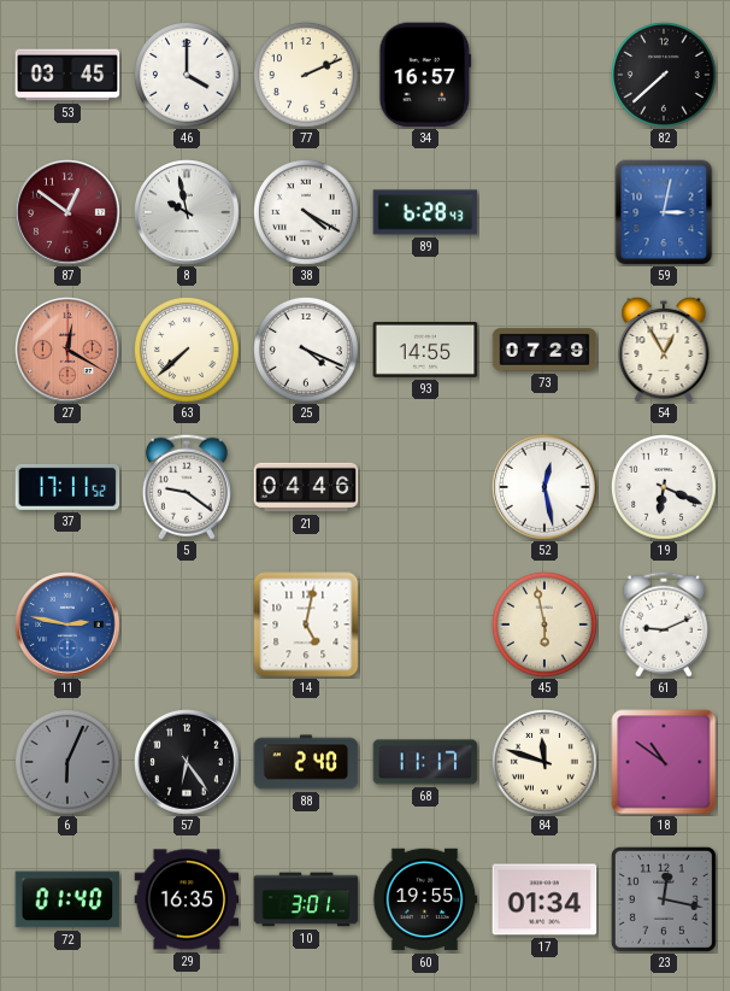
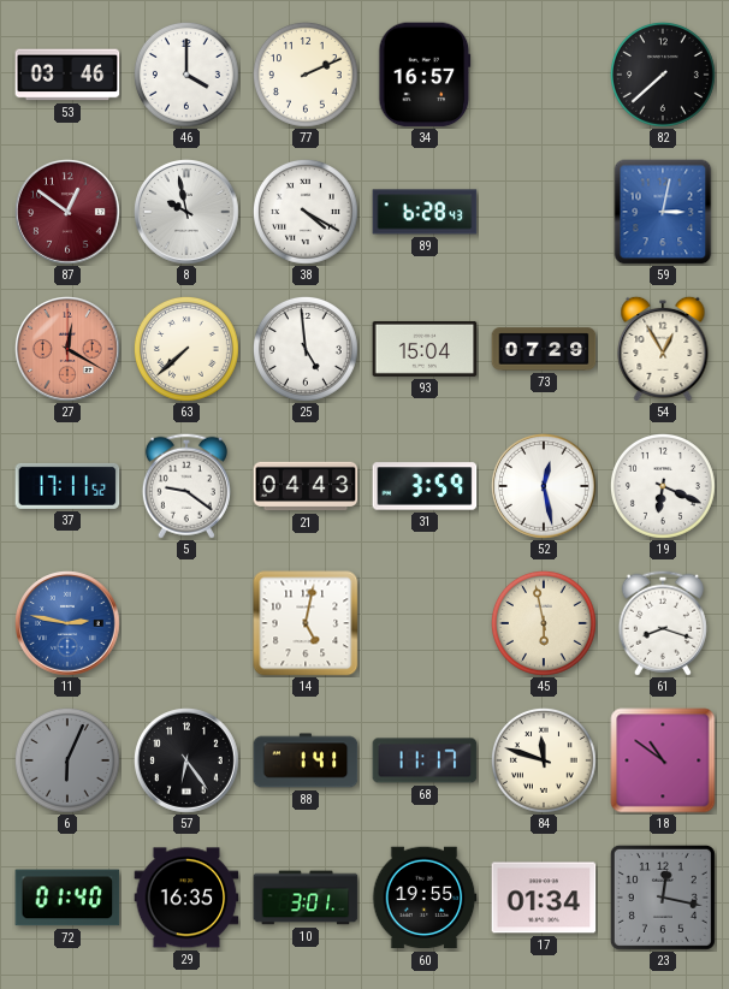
53: 03:45 -> 03:46
25: 4:19 -> 4:59
93: 14:55 -> 15:04
21: 04:46 -> 04:43
31: none -> 3:59
61: 9:11 -> 8:18
88: 2:40 -> 1:41
